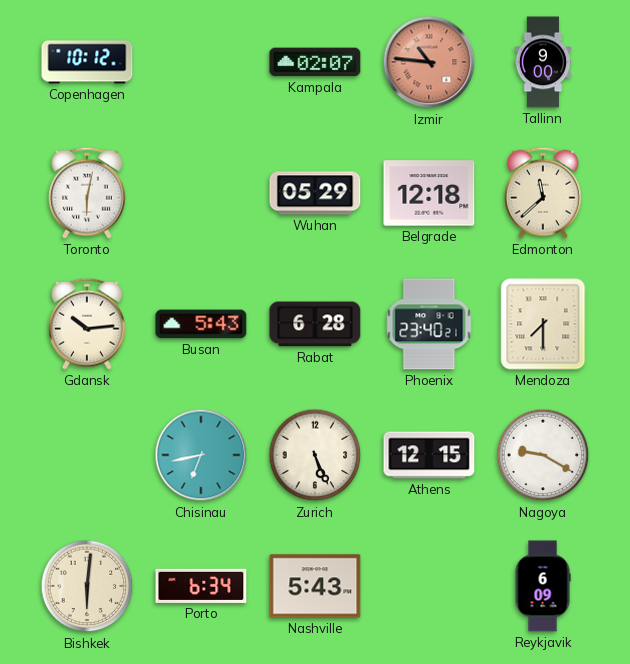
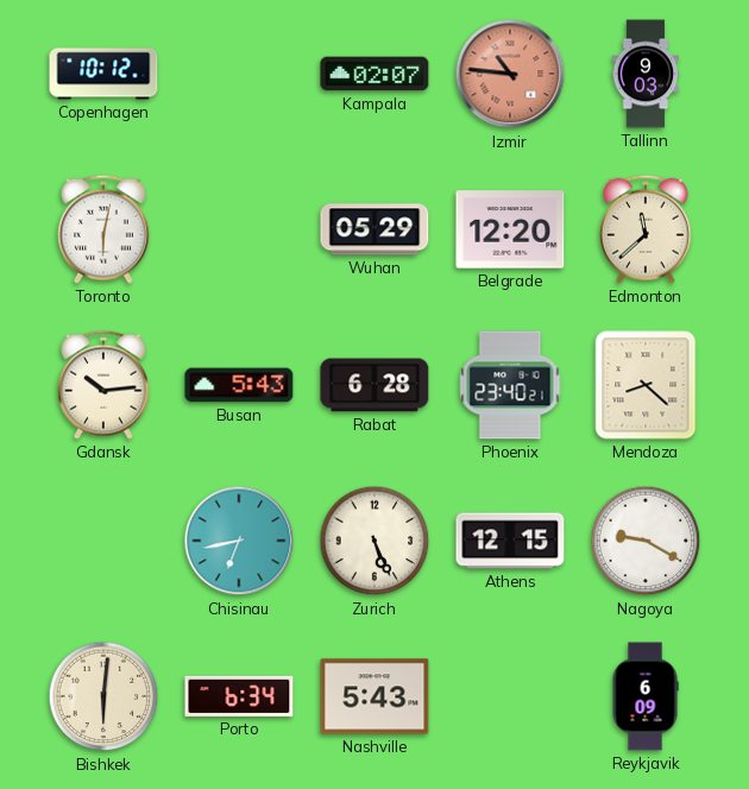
Tallinn: 9:00 -> 9:03
Belgrade: 12:18 -> 12:20
Mendoza: 7:30 -> 8:22
